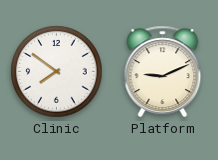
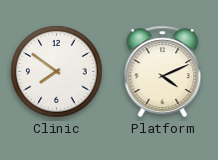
Platform: 9:11 -> 4:11
